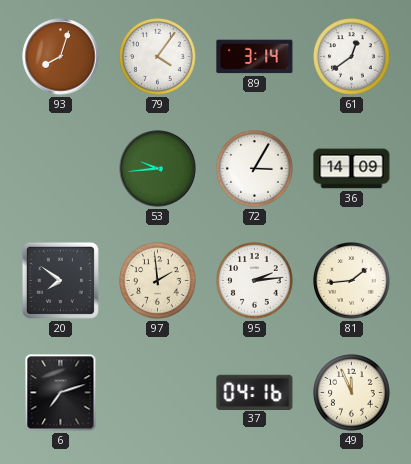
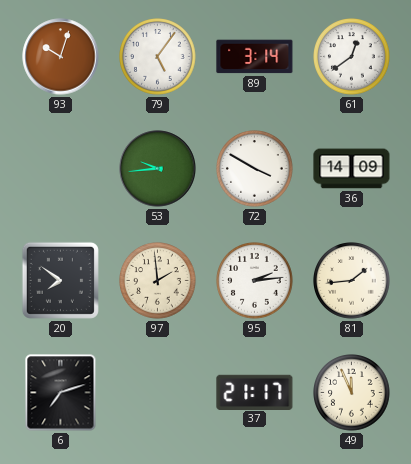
93: 8:03 -> 10:03
79: 4:06 -> 5:06
72: 3:05 -> 3:50
37: 04:16 -> 21:17
